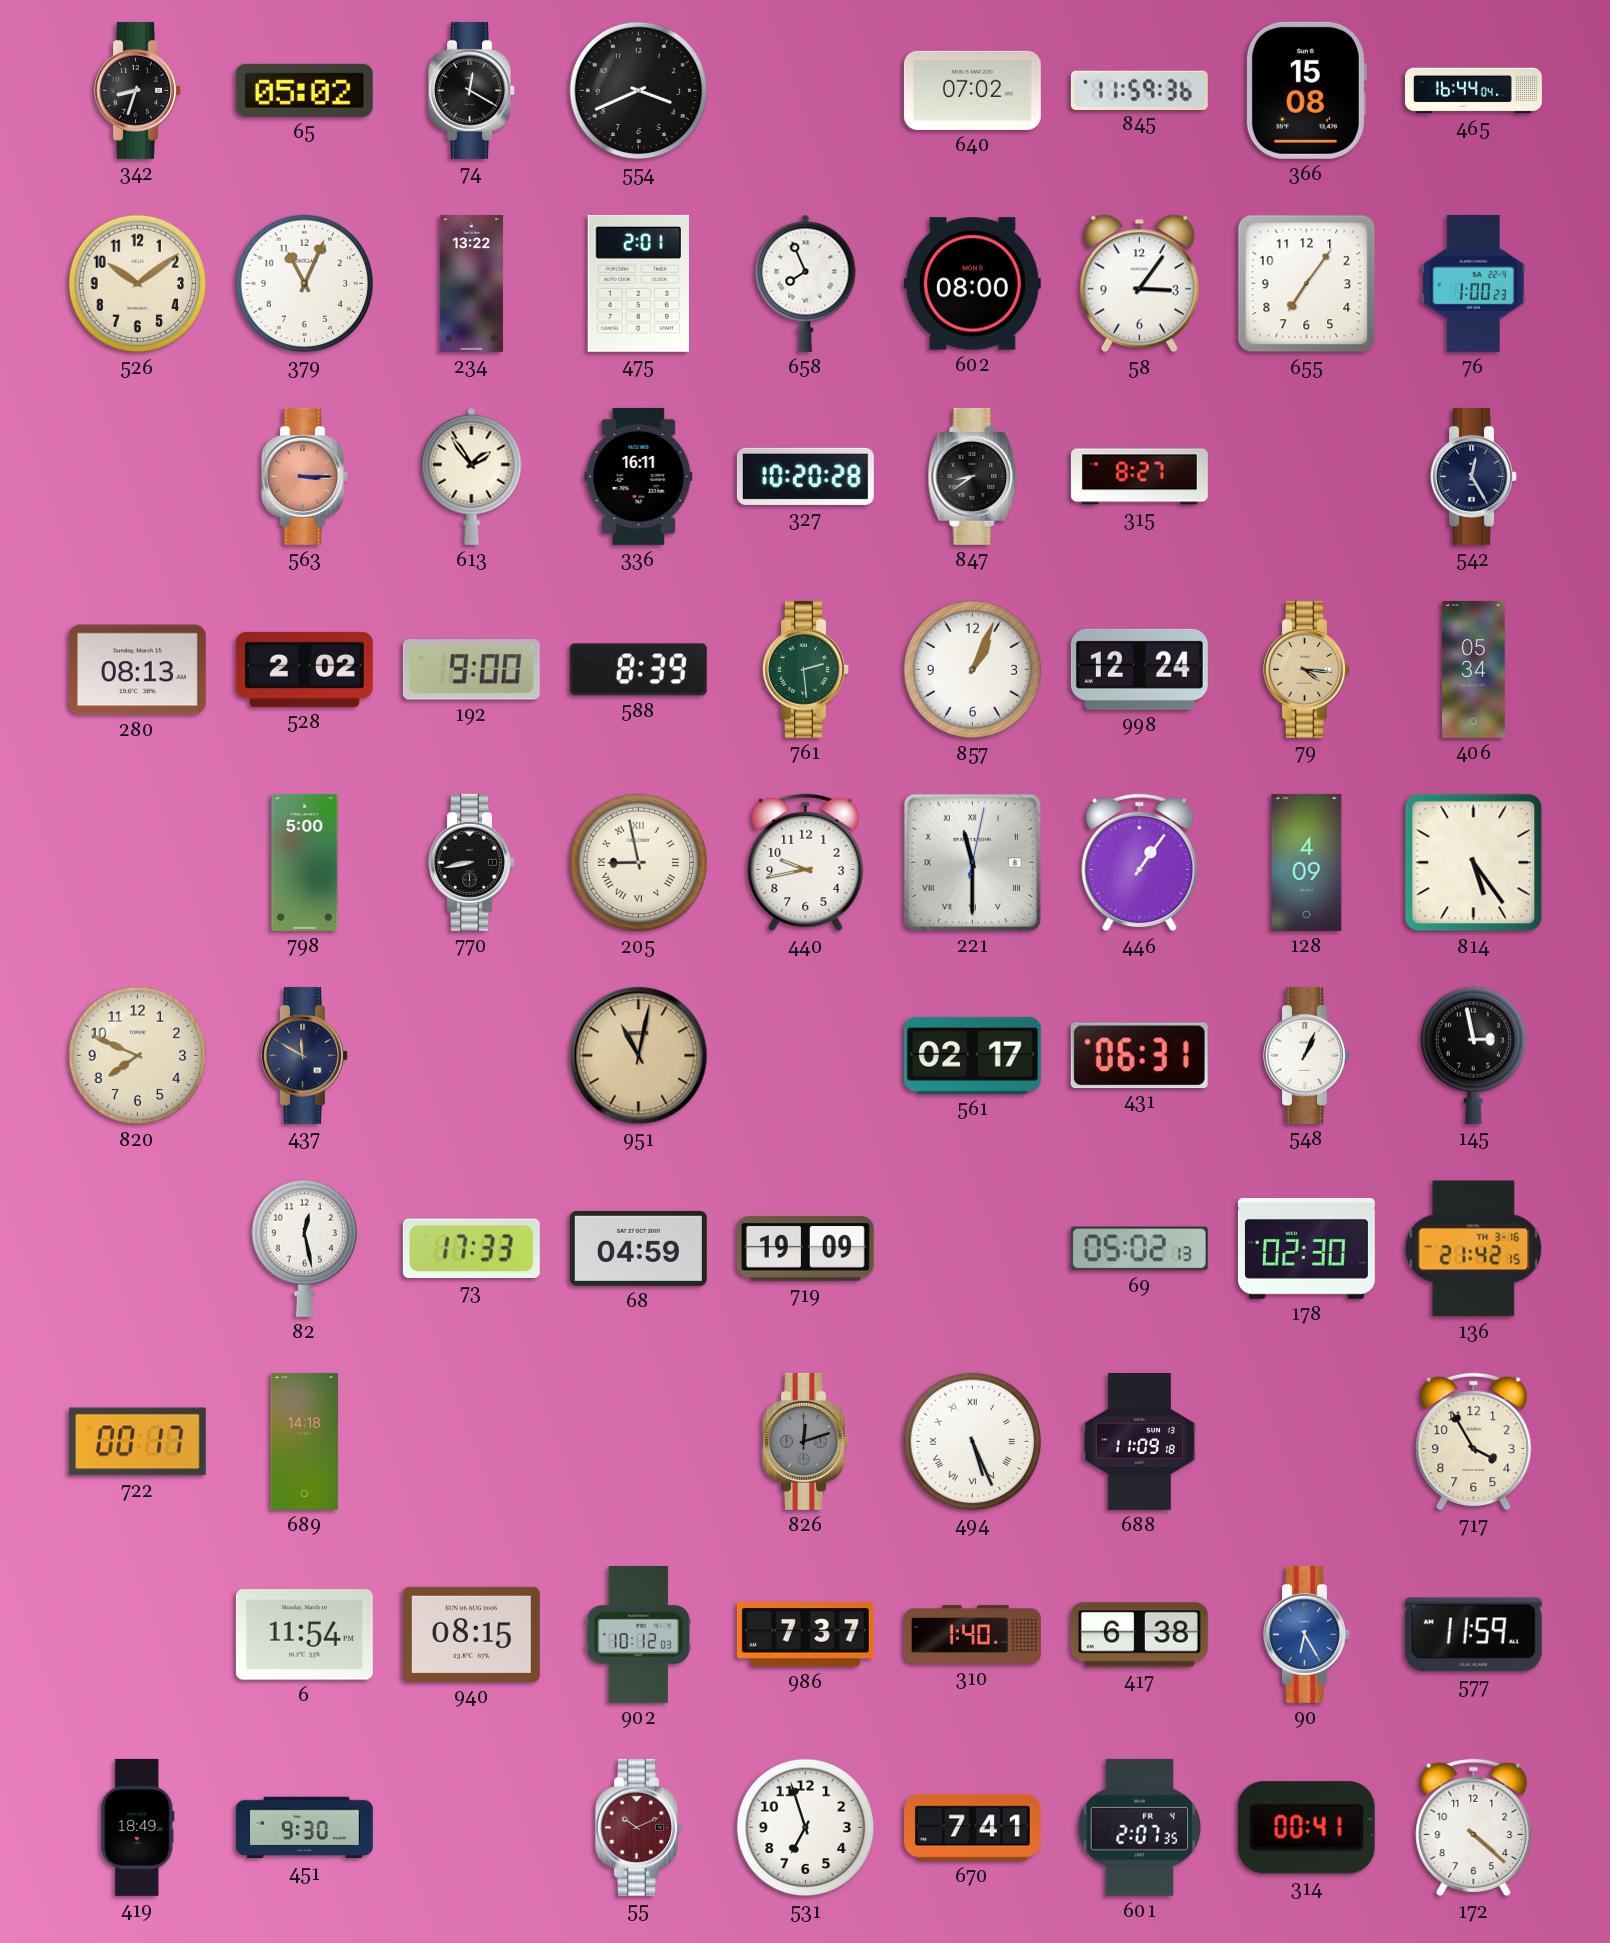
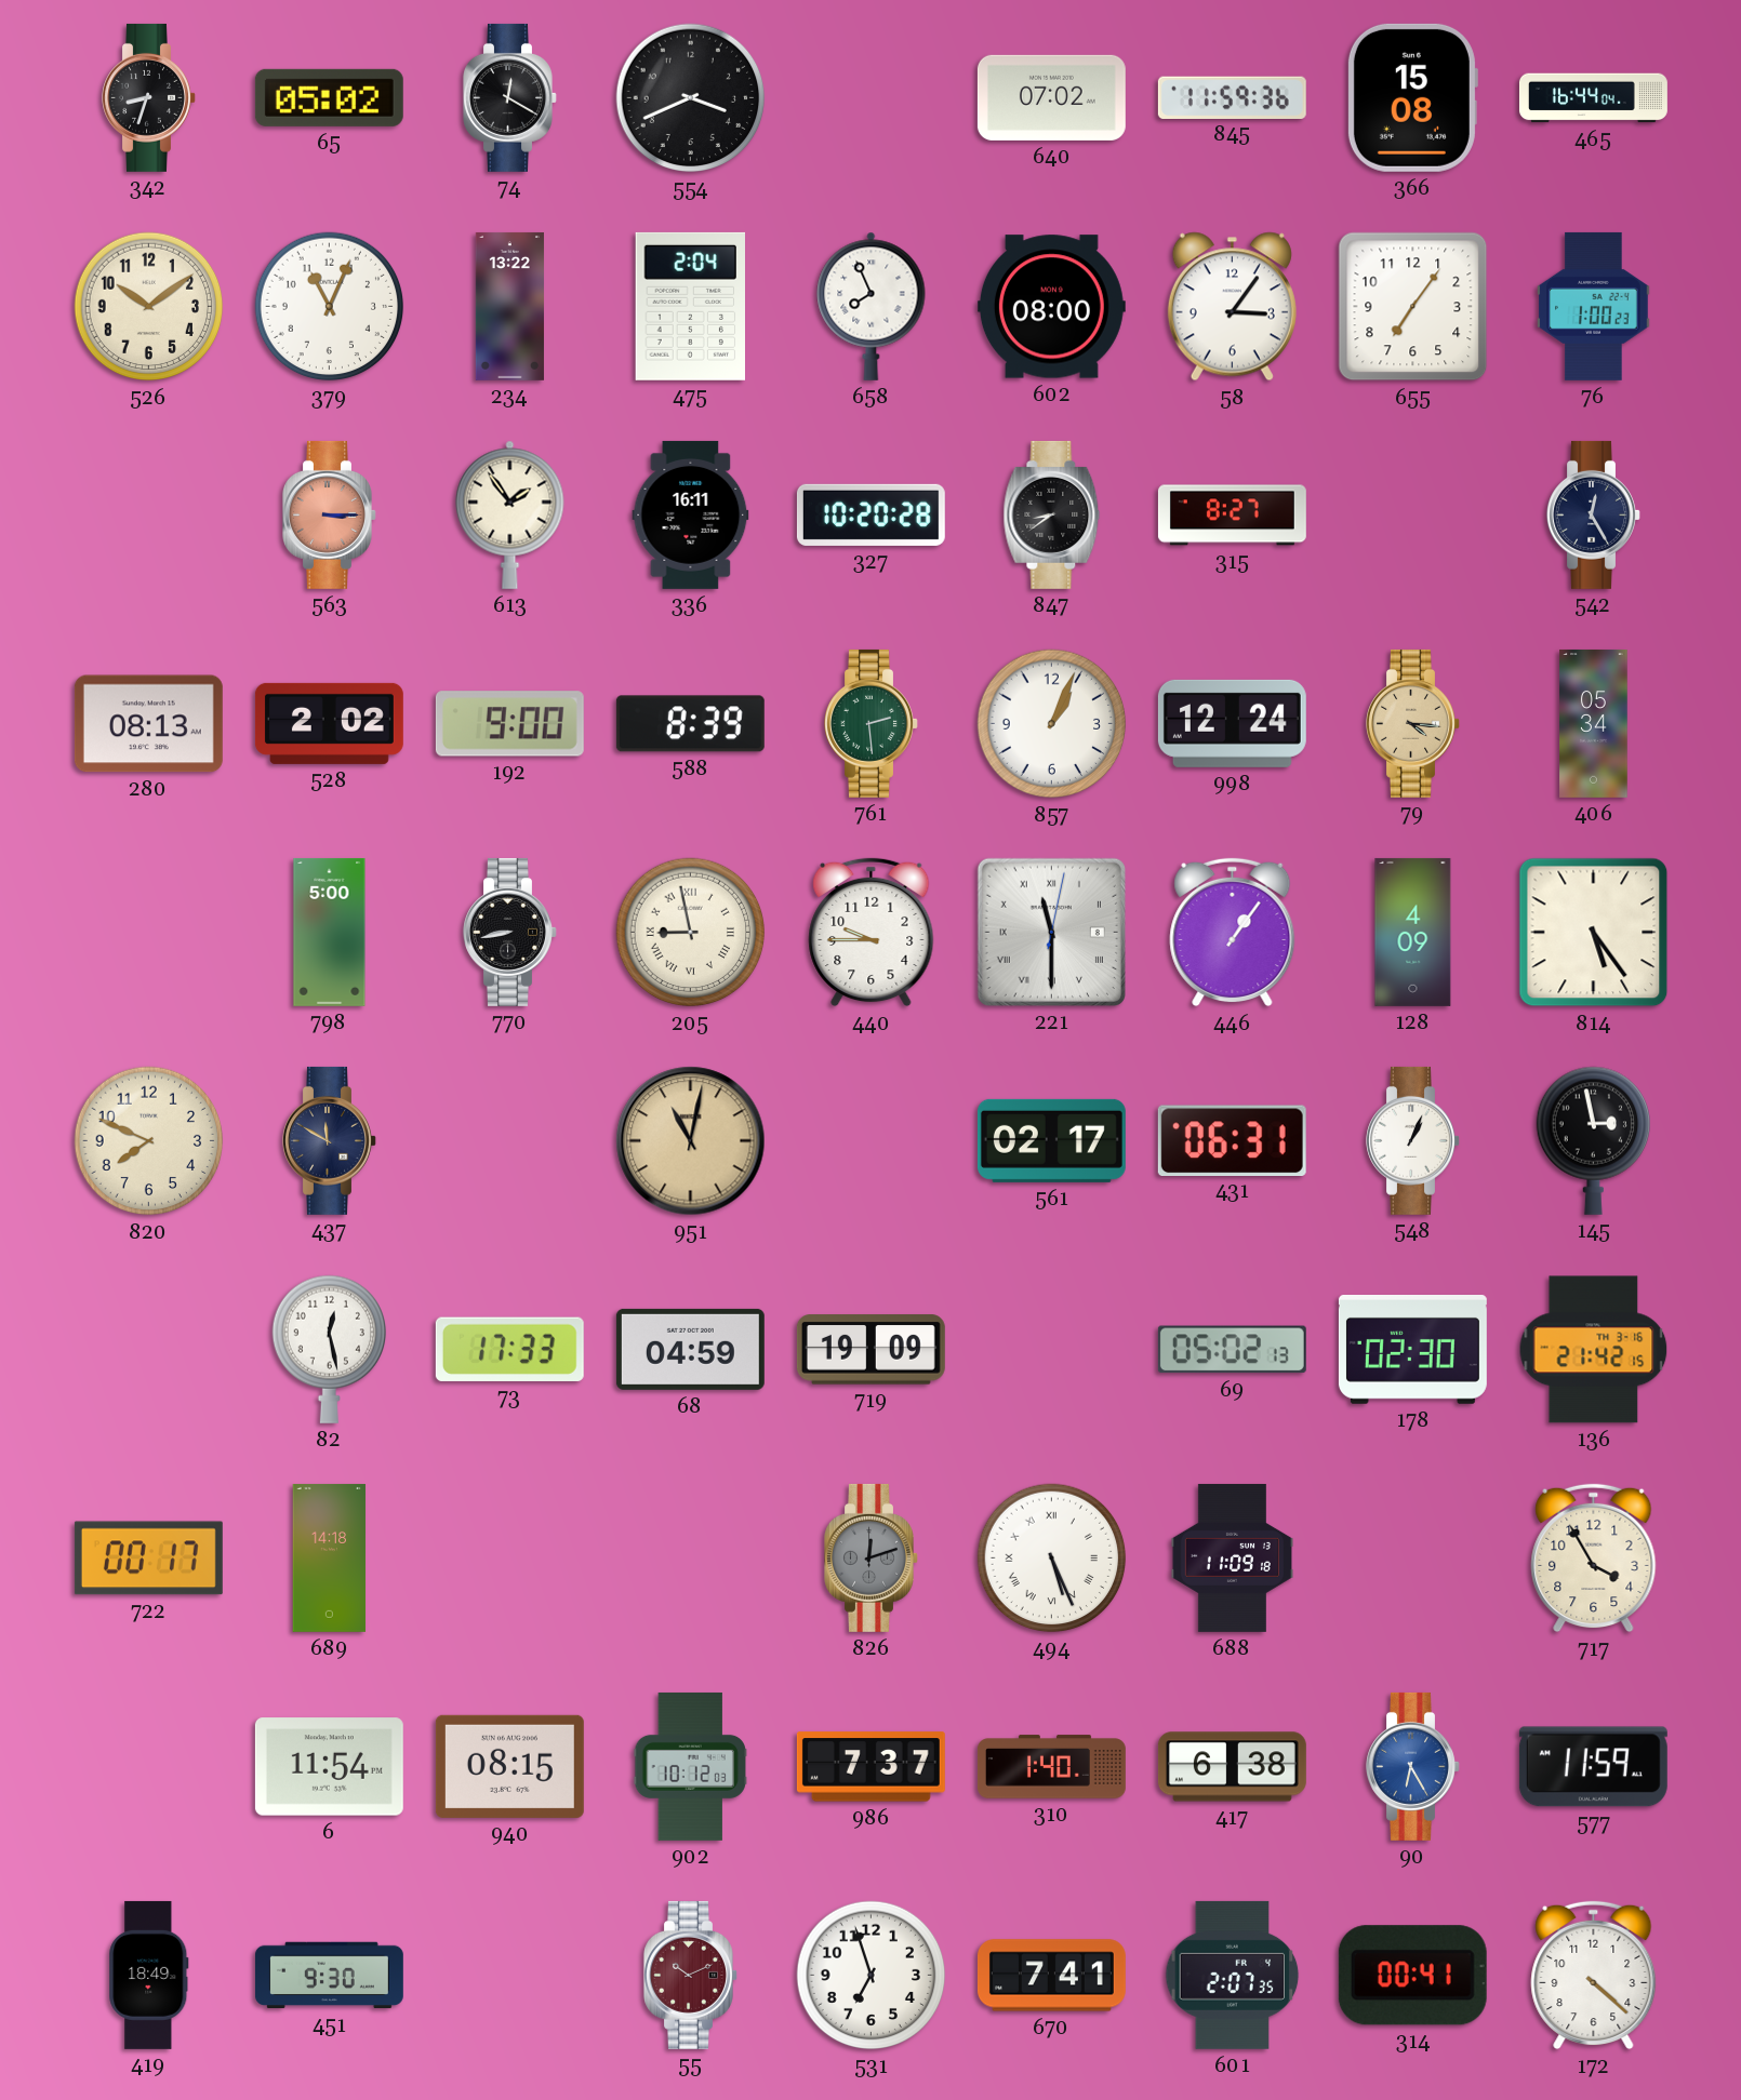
475: 2:01 -> 2:04
440: 9:43 -> 9:45
